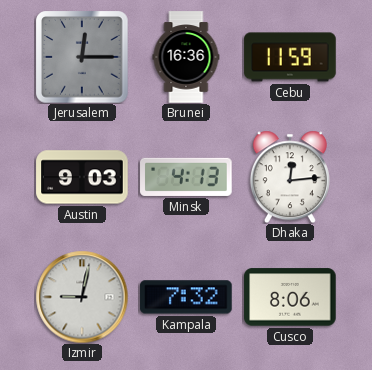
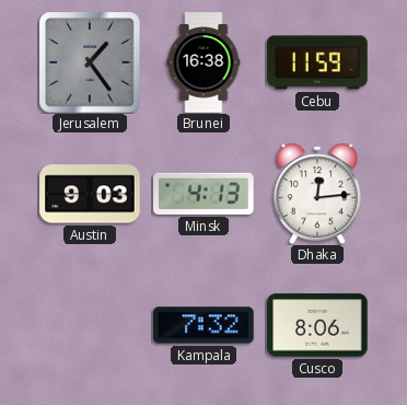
Jerusalem: 12:15 -> 1:24
Brunei: 16:36 -> 16:38
Izmir: 9:02 -> none
